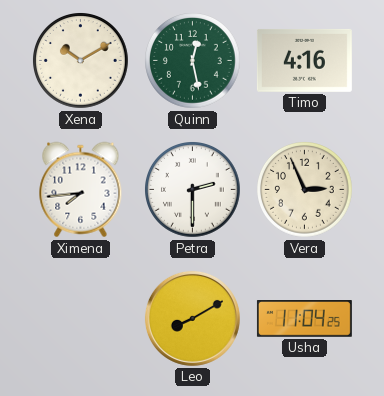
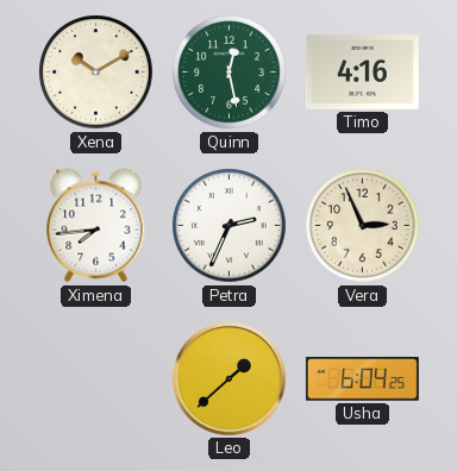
Petra: 2:30 -> 2:34
Leo: 8:10 -> 1:38
Usha: 11:04 -> 6:04
